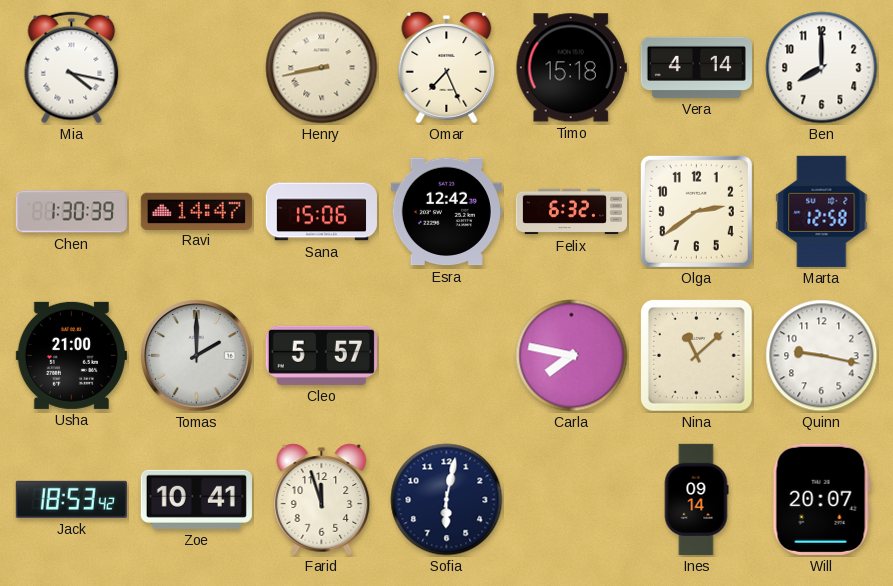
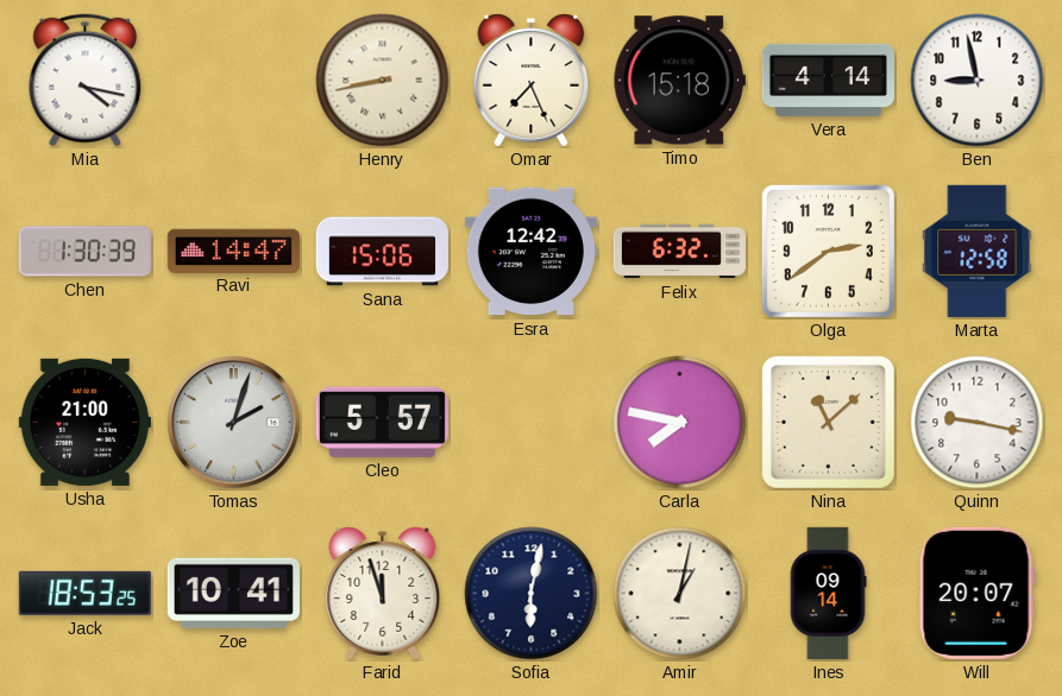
Ben: 8:00 -> 8:58
Tomas: 2:00 -> 2:03
Jack: 18:53:42 -> 18:53:25
Amir: none -> 1:02
